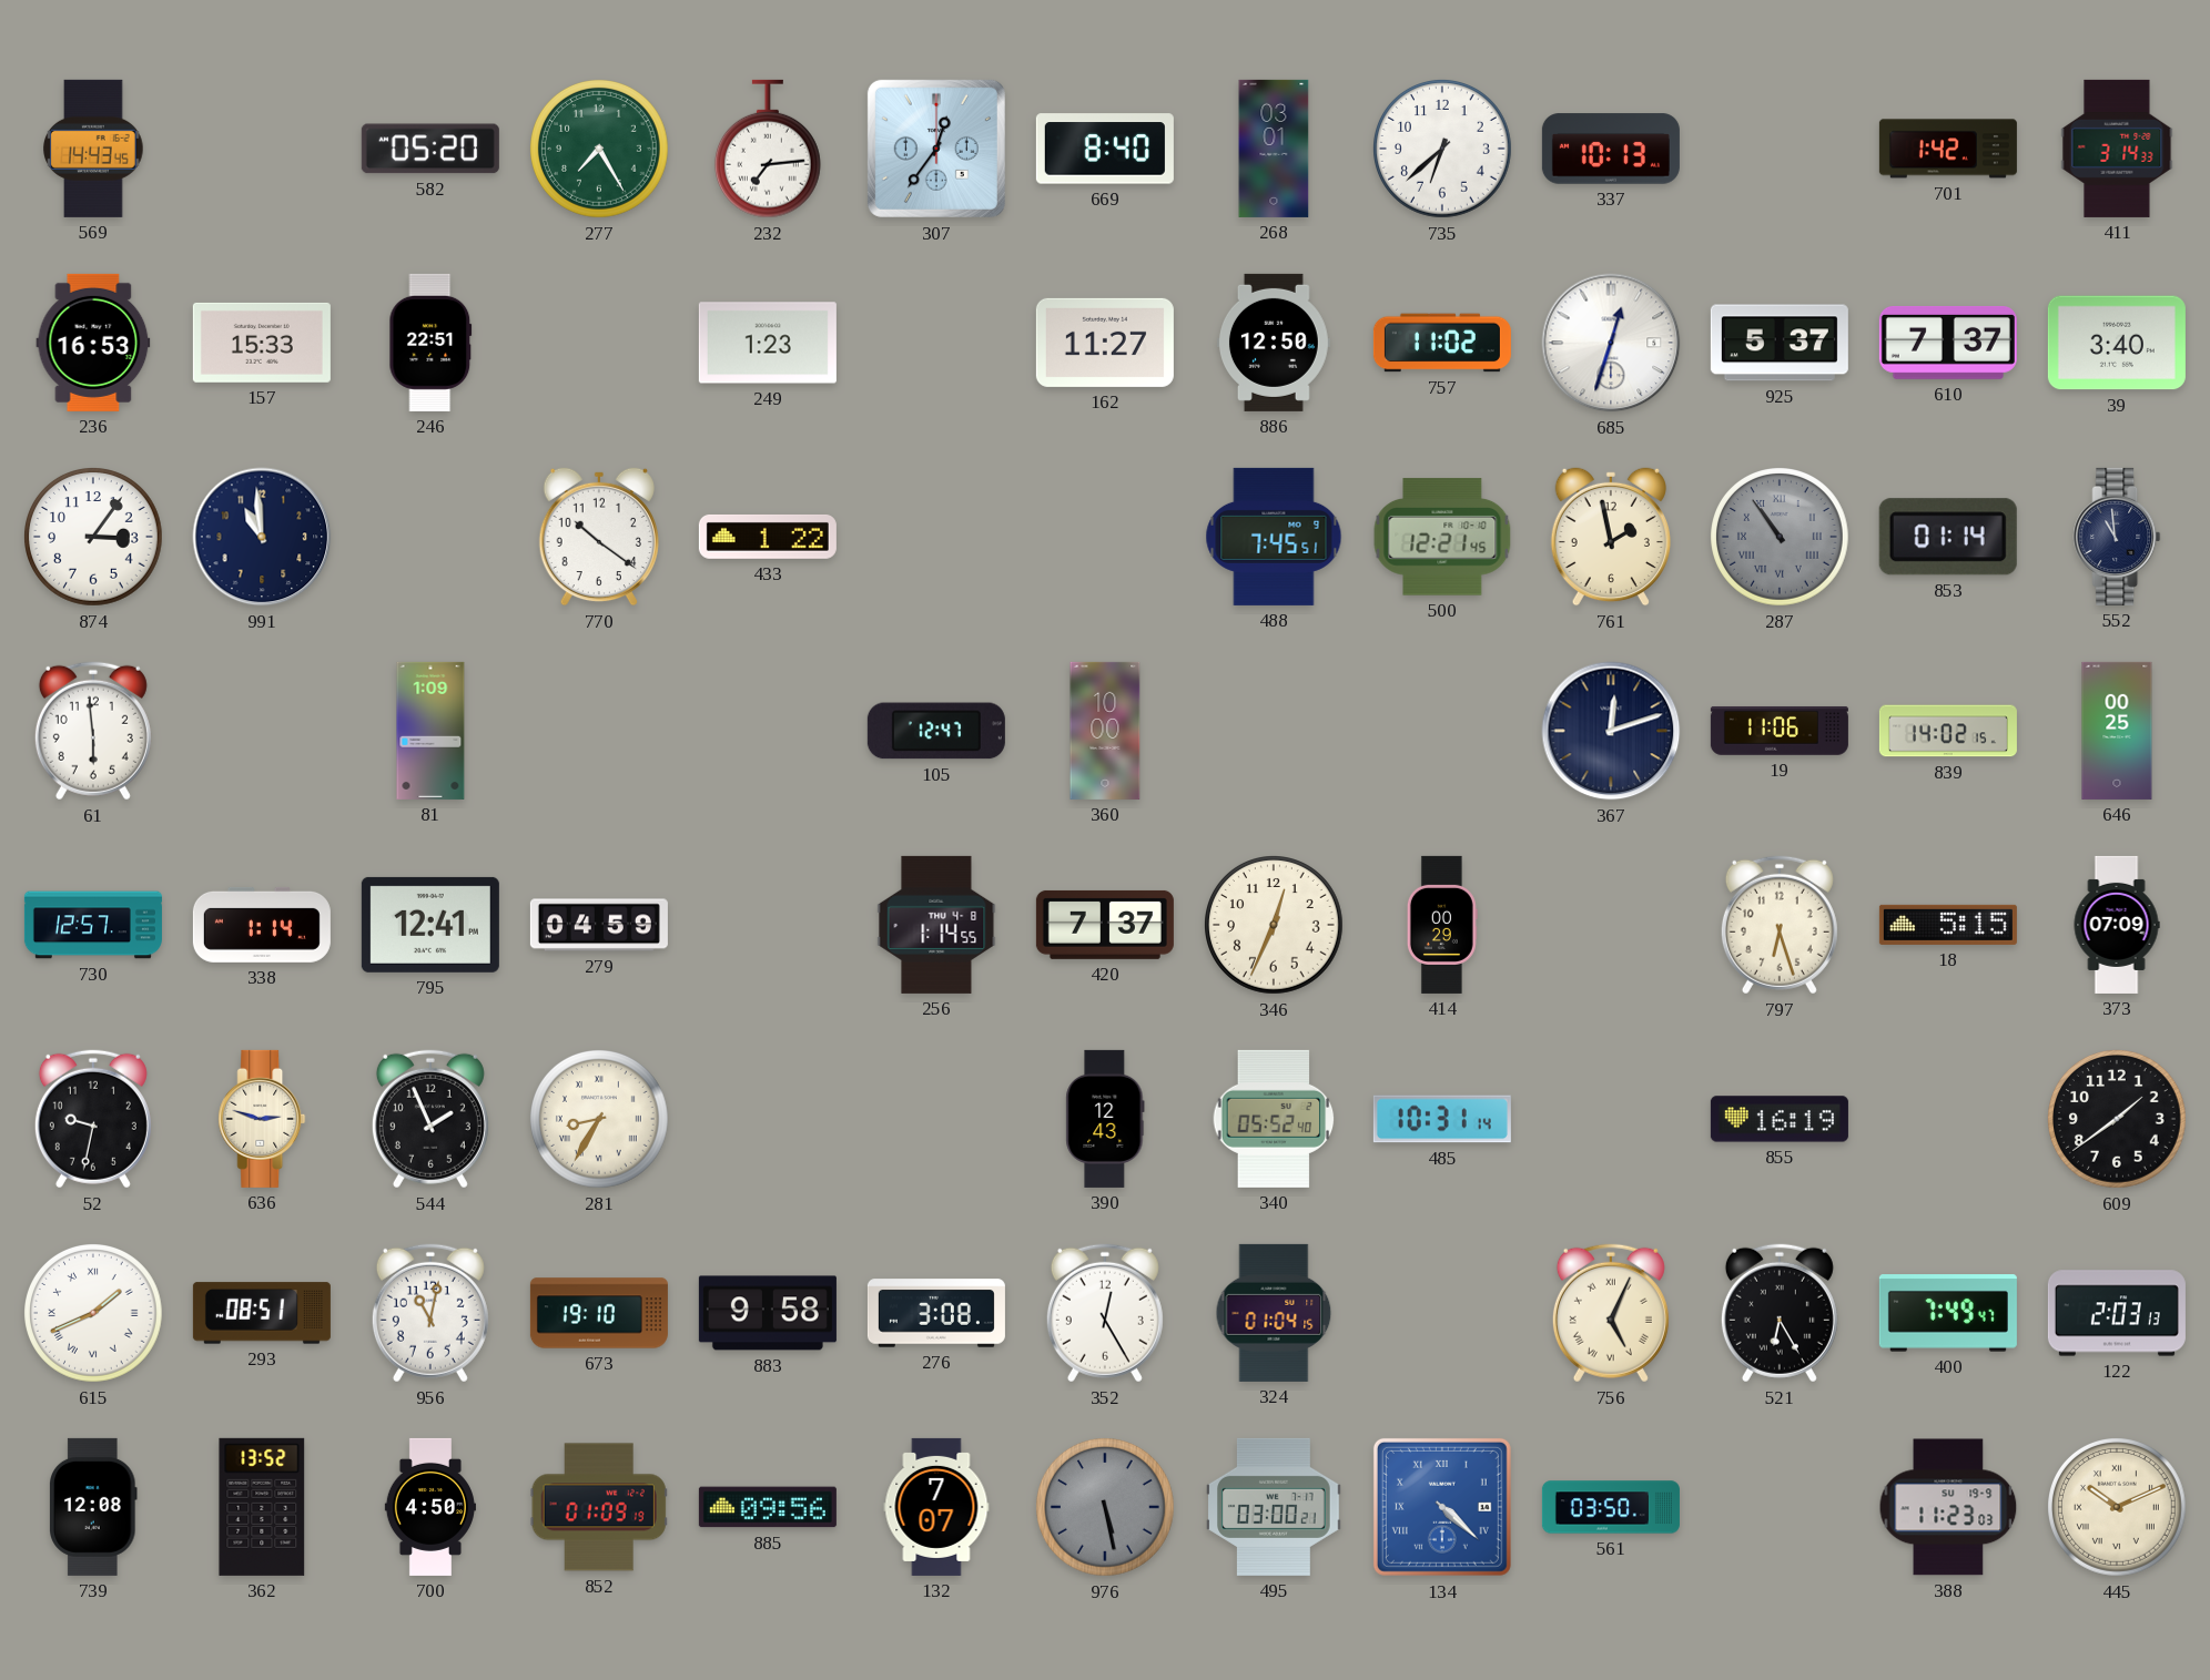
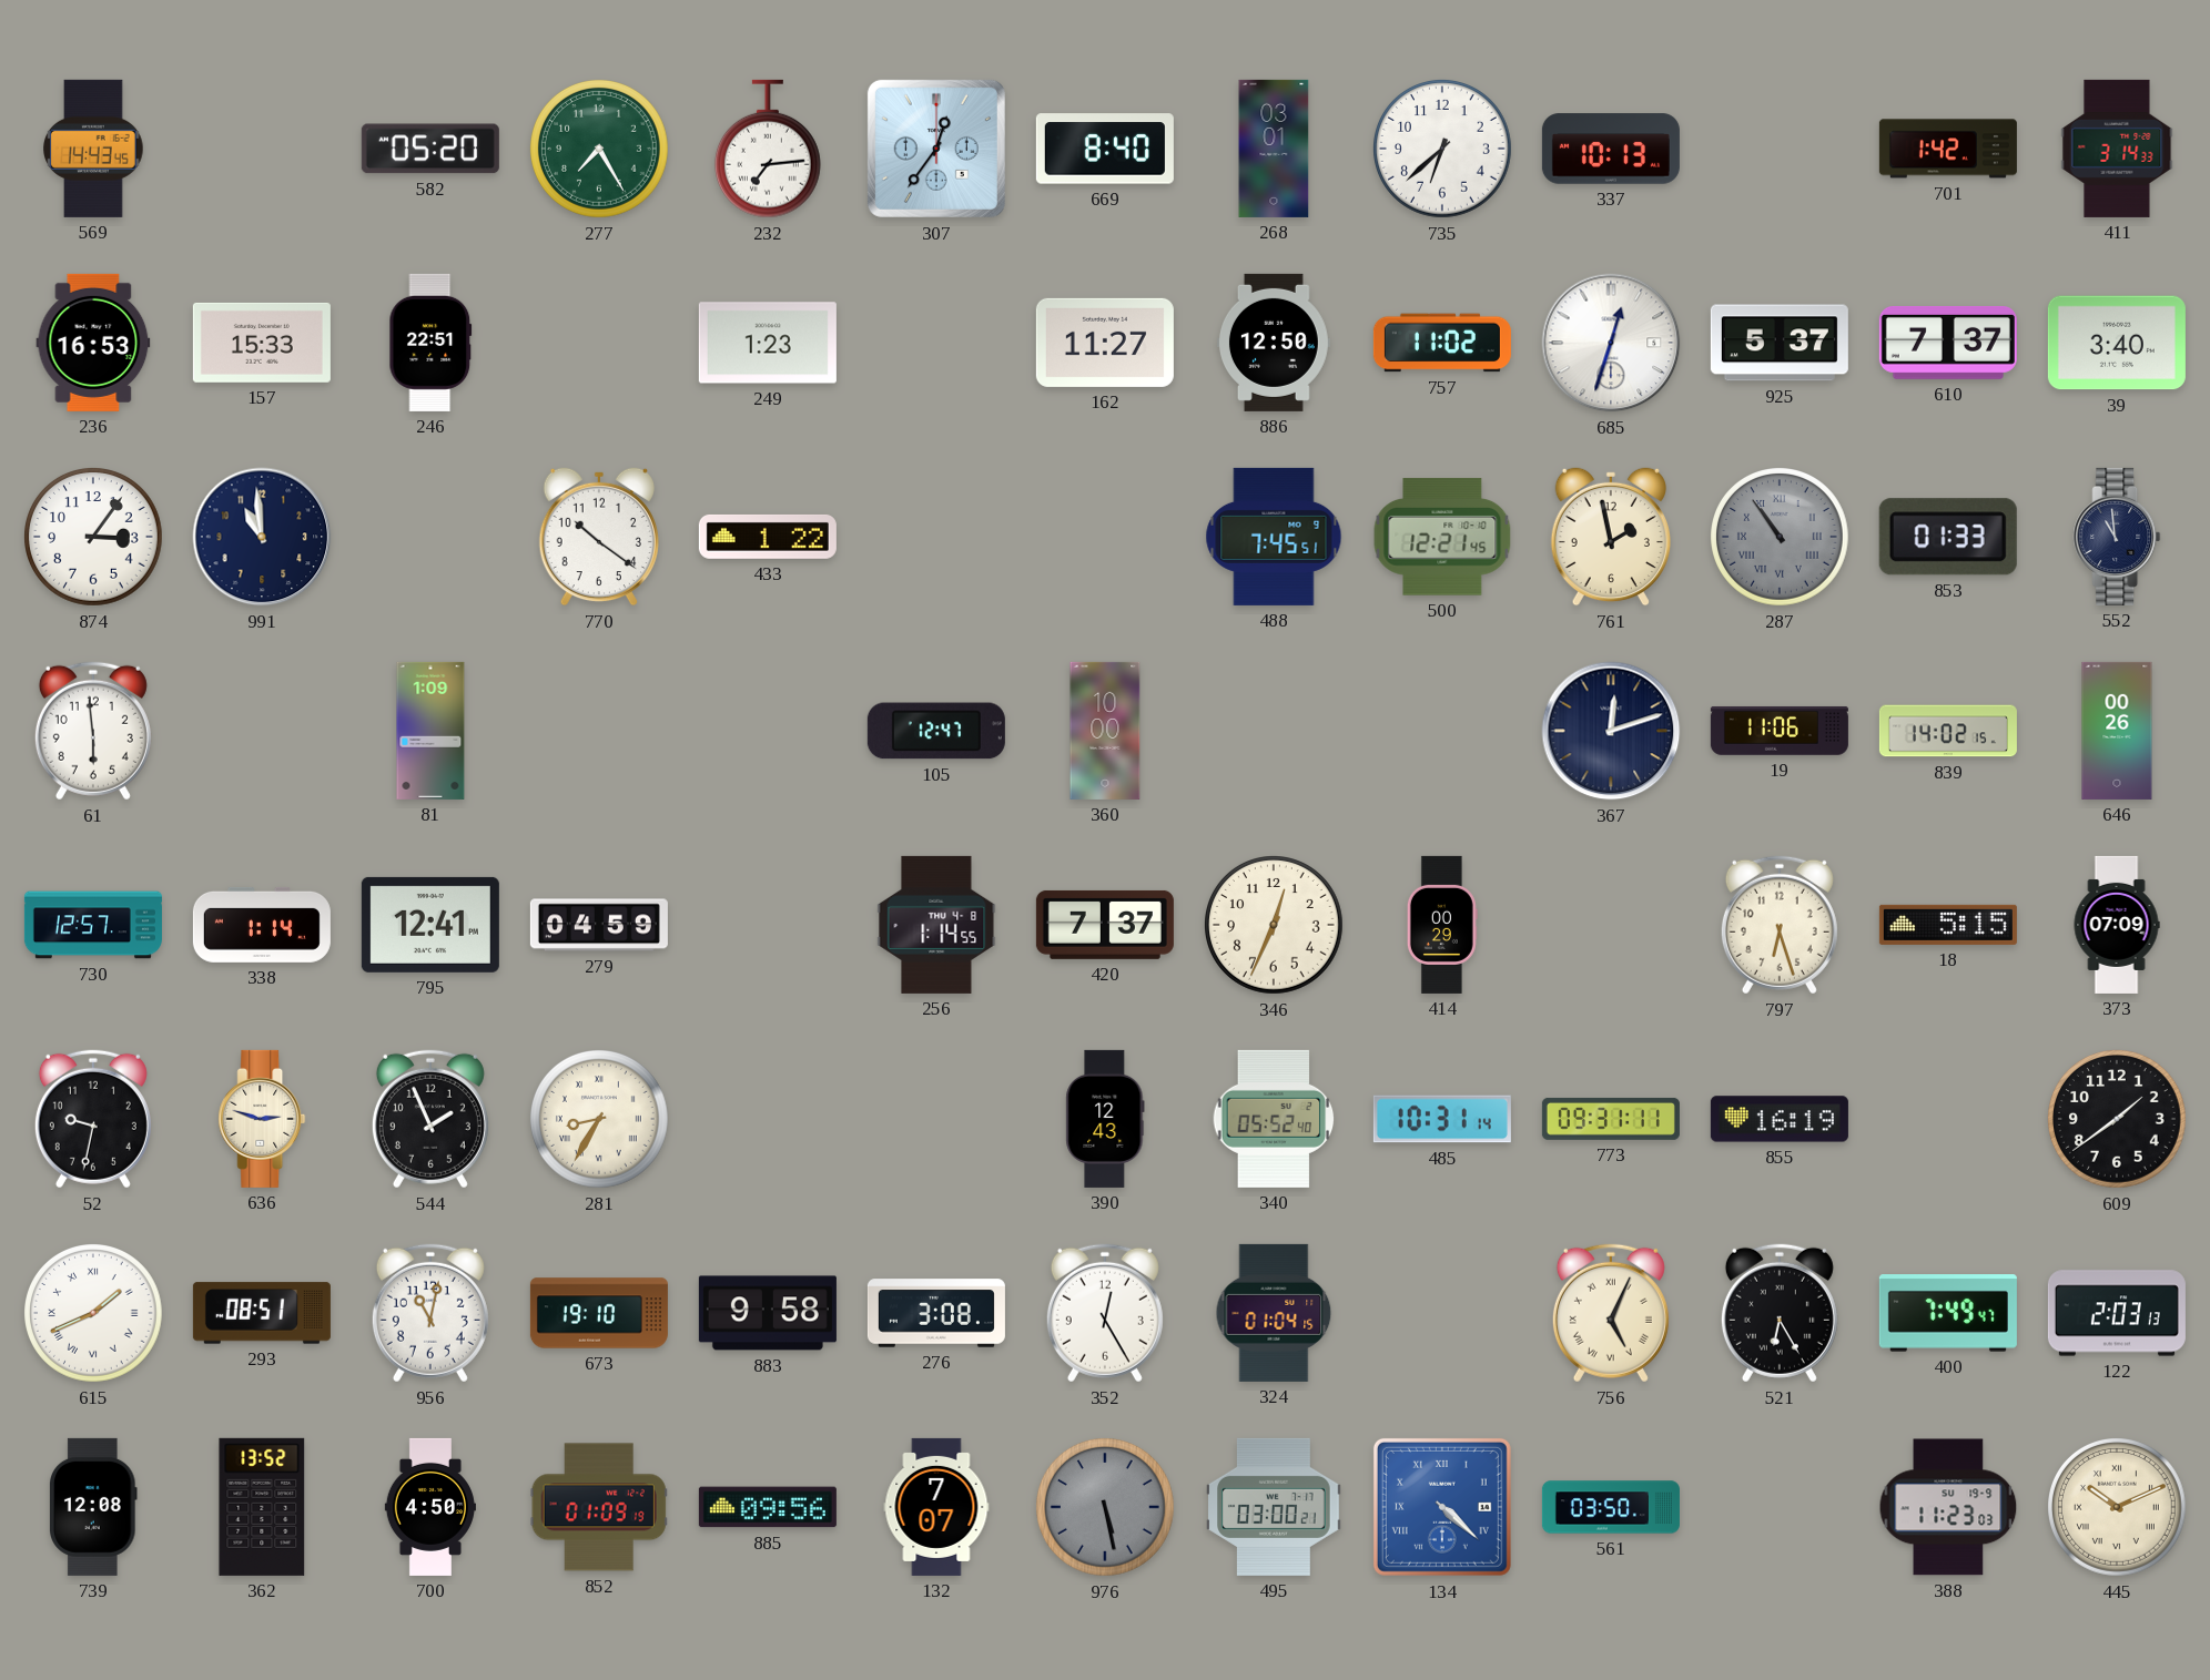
853: 01:14 -> 01:33
646: 00:25 -> 00:26
773: none -> 09:31
